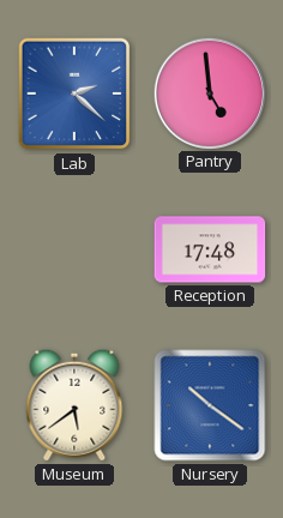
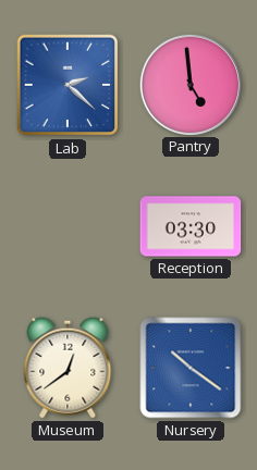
Reception: 17:48 -> 03:30
Museum: 5:39 -> 12:39
